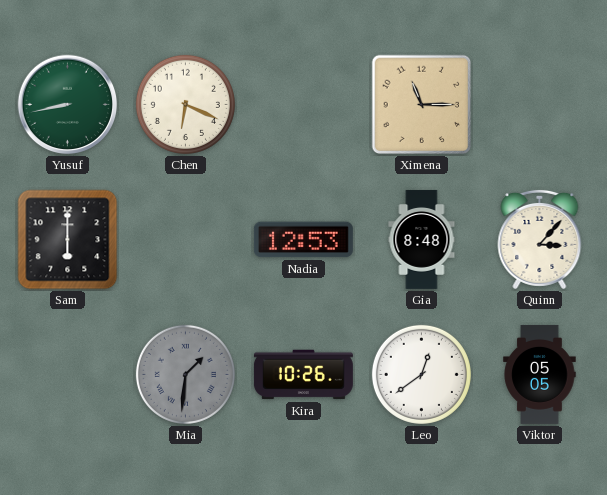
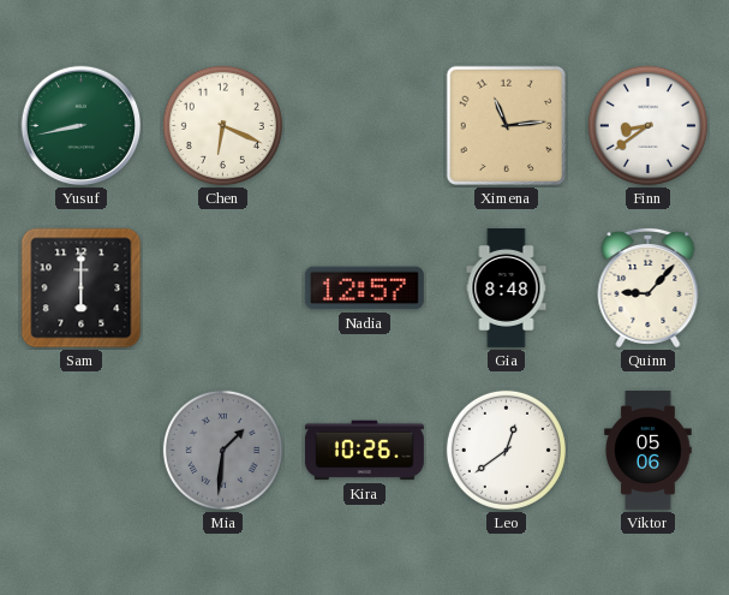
Ximena: 11:15 -> 11:14
Finn: none -> 8:39
Nadia: 12:53 -> 12:57
Quinn: 3:07 -> 9:07
Viktor: 05:05 -> 05:06
